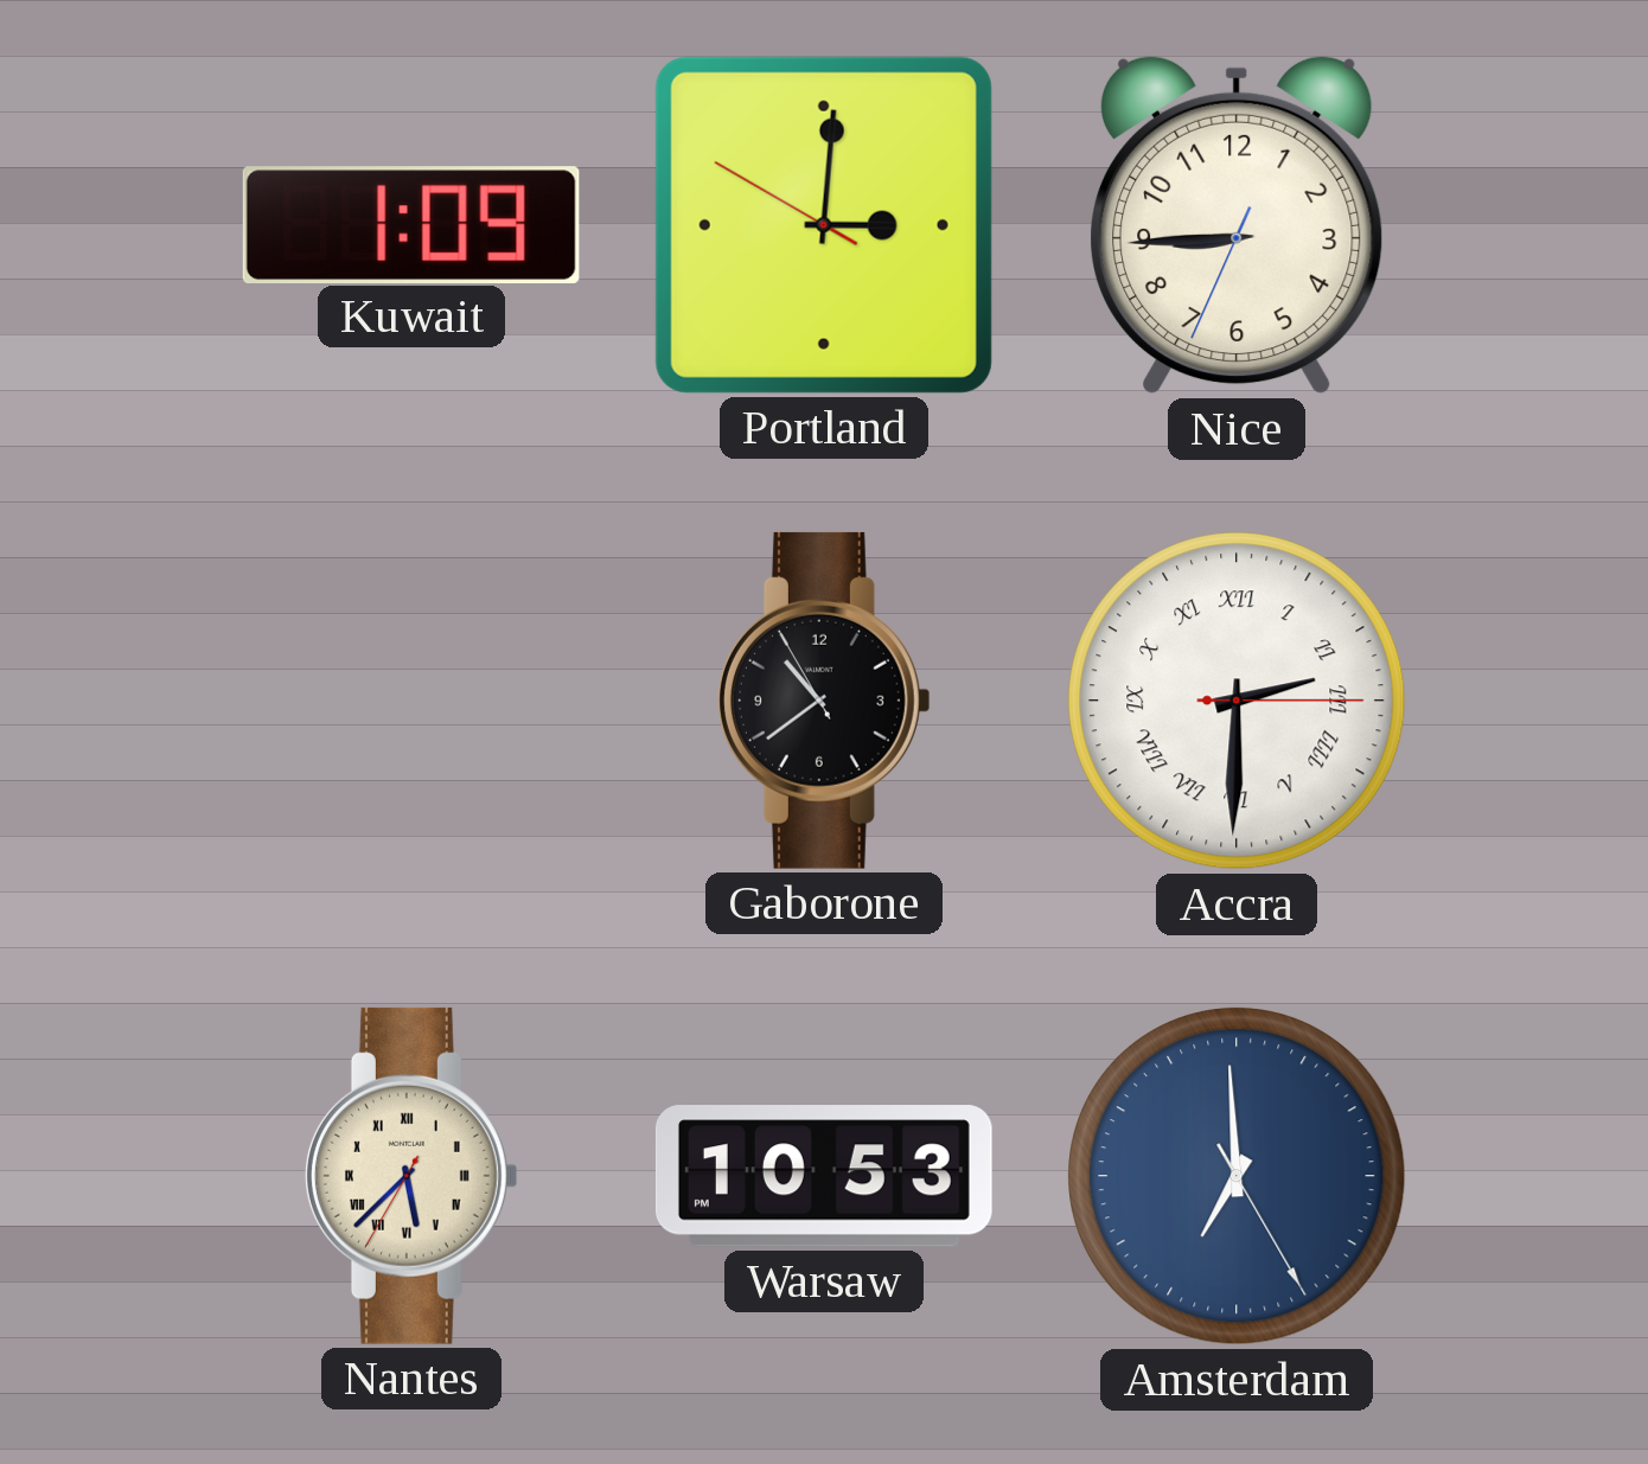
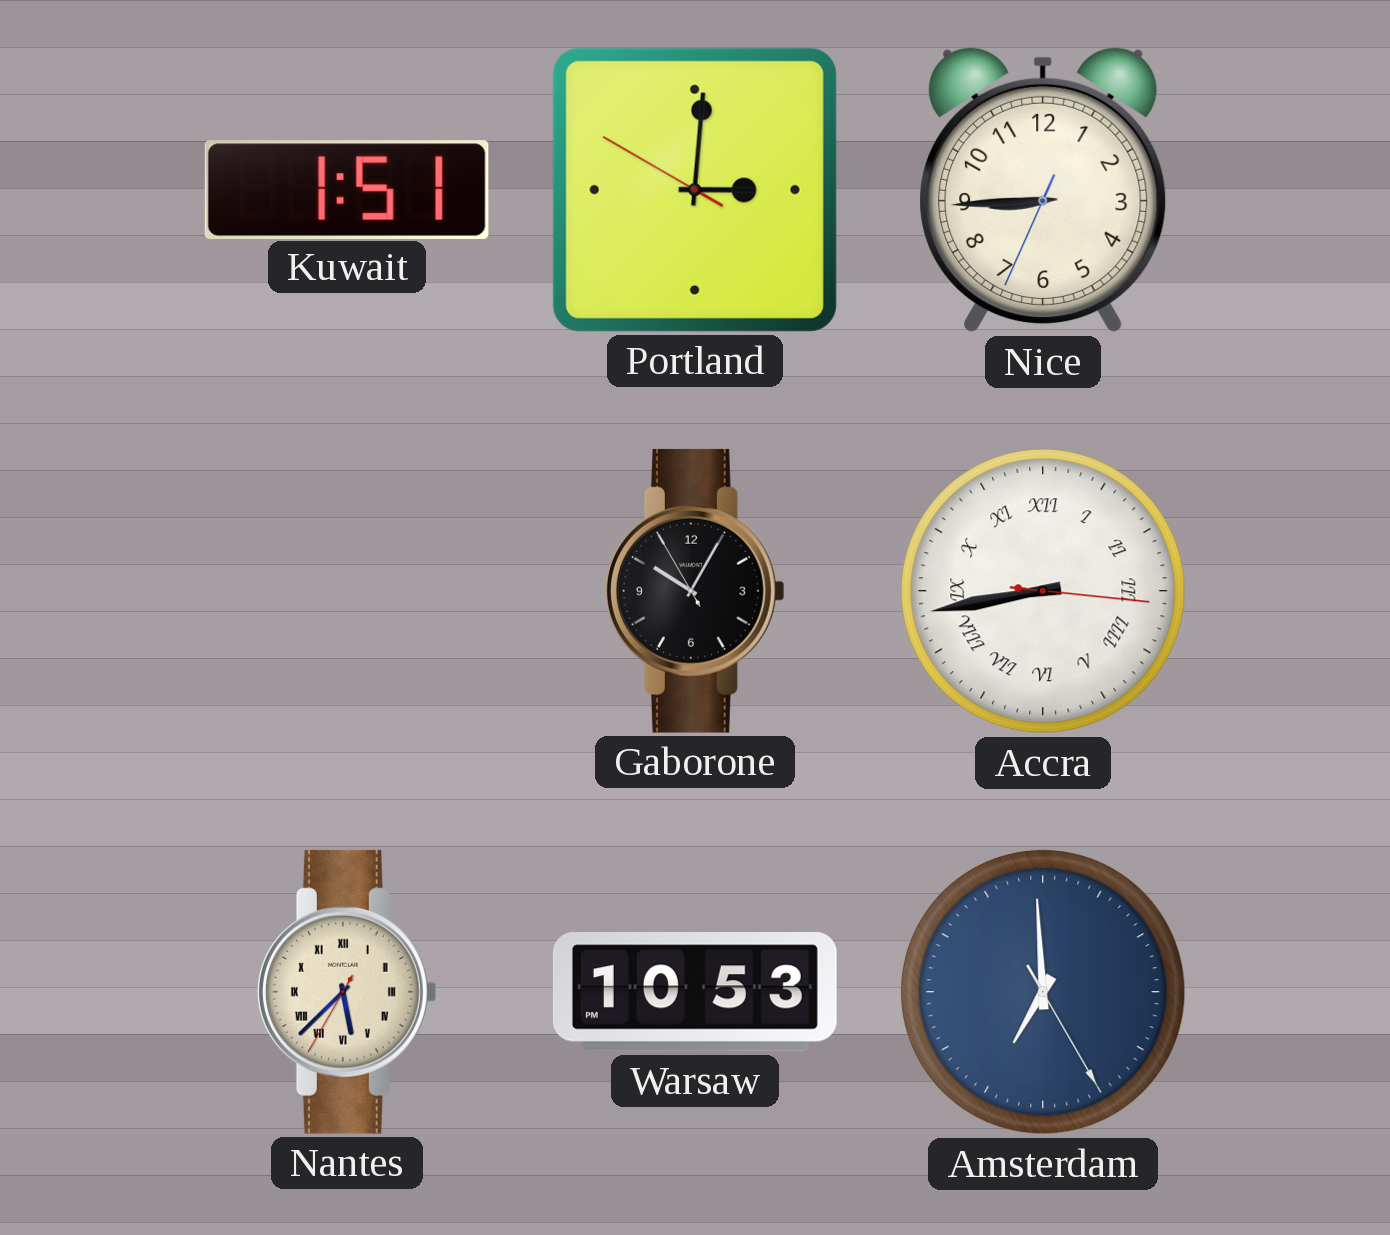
Kuwait: 1:09 -> 1:51
Gaborone: 10:38 -> 10:04
Accra: 2:30 -> 8:43
